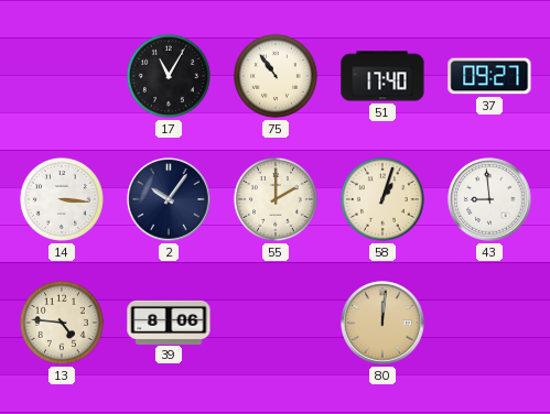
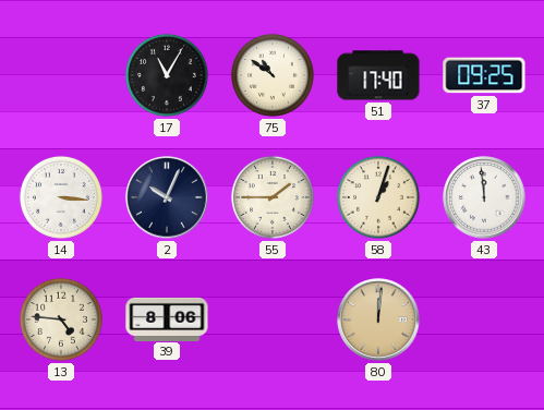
75: 10:54 -> 10:51
37: 09:27 -> 09:25
2: 10:06 -> 10:04
55: 2:00 -> 1:45
43: 8:59 -> 11:59
